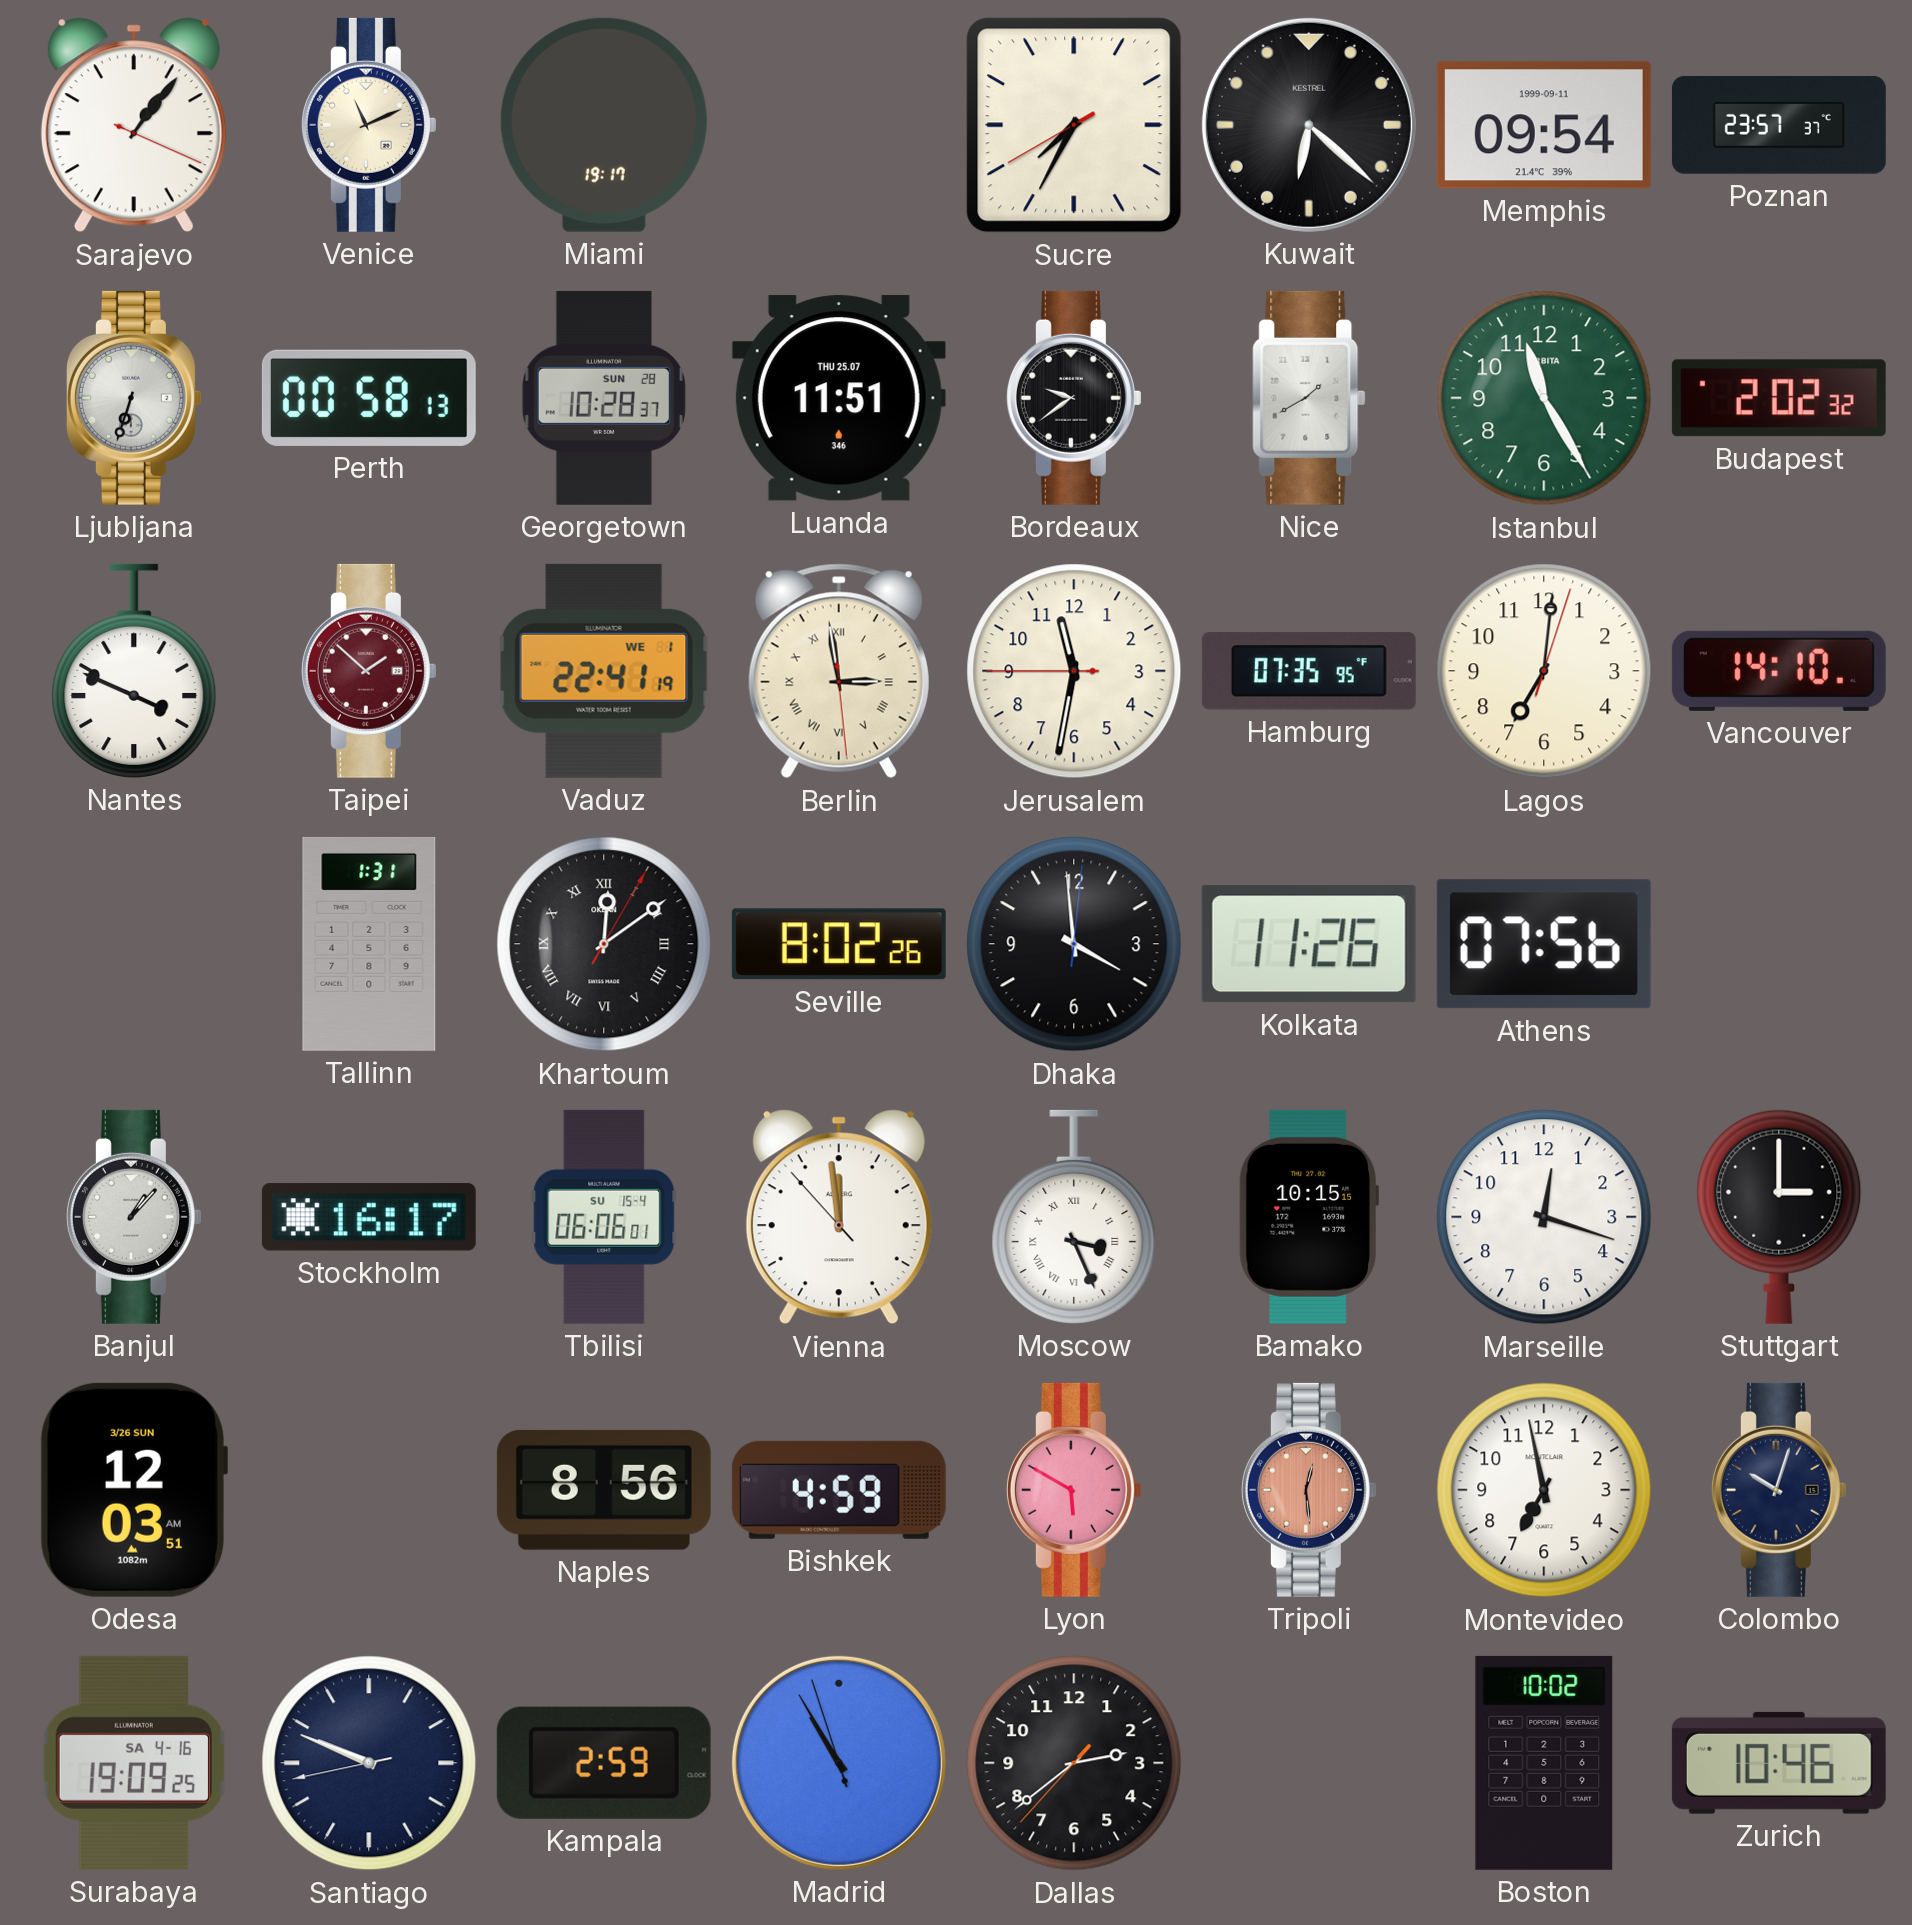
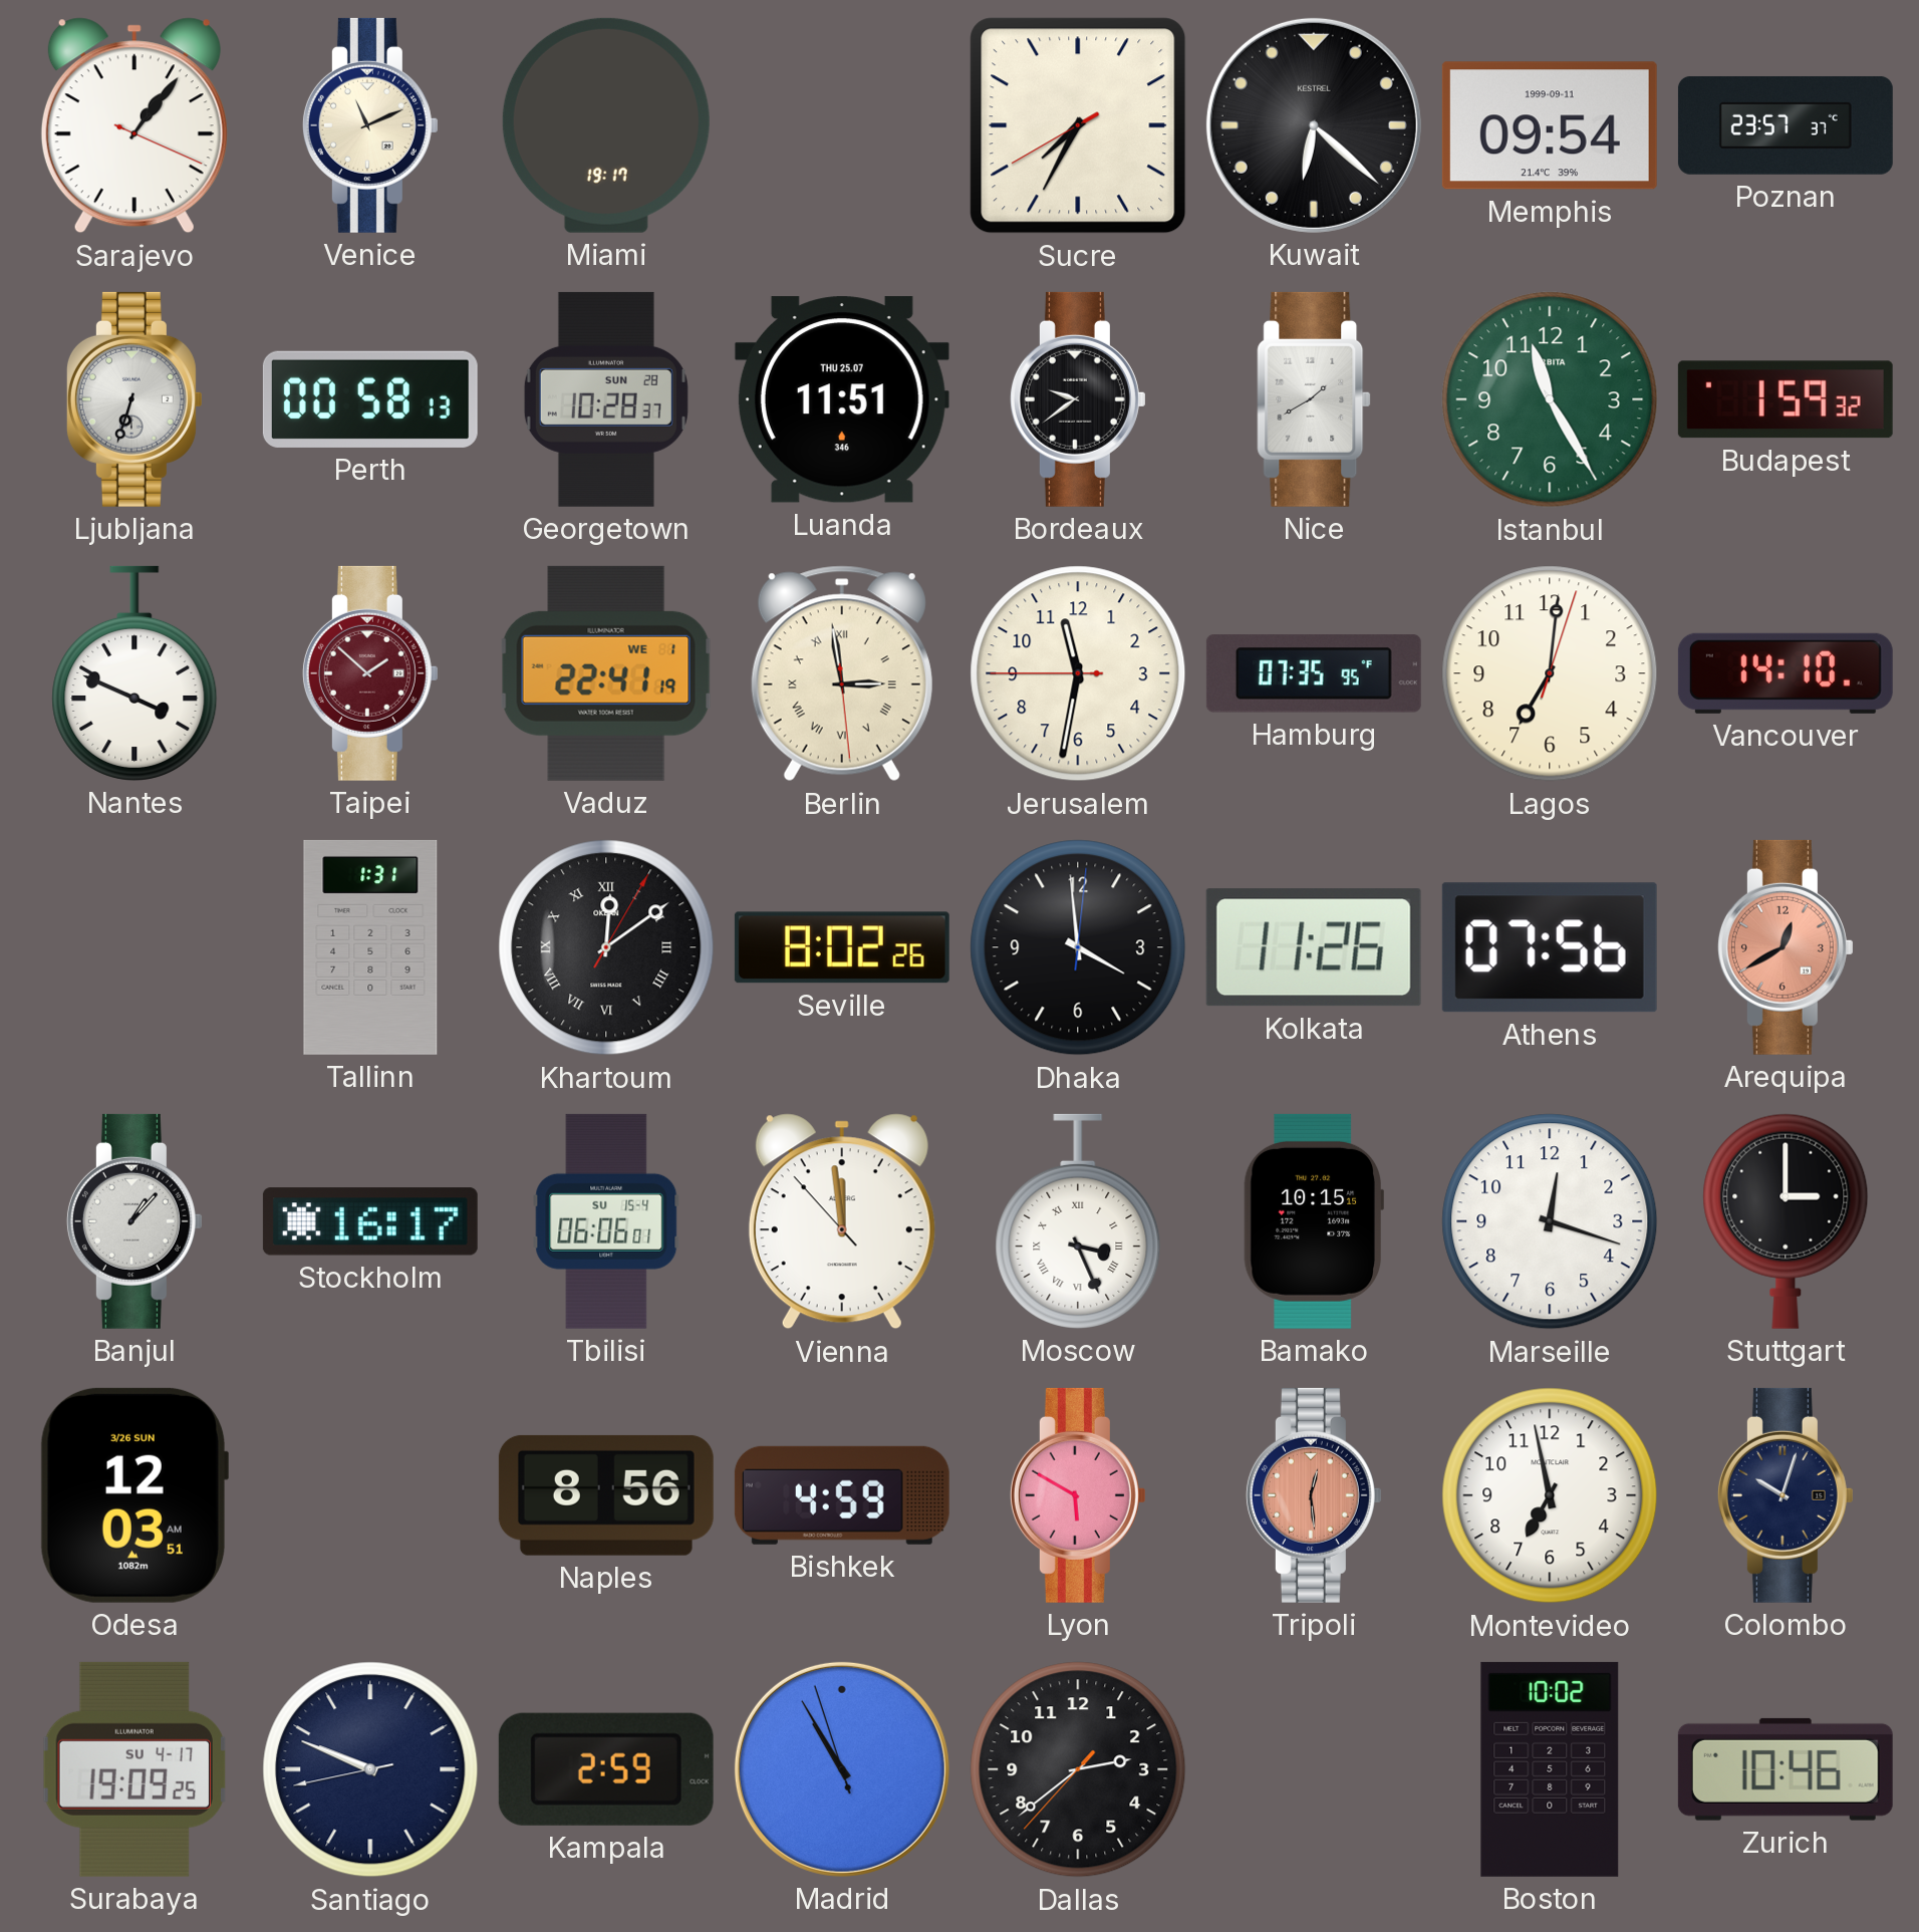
Budapest: 2:02 -> 1:59
Arequipa: none -> 12:40
Surabaya date: SA 4-16 -> SU 4-17
